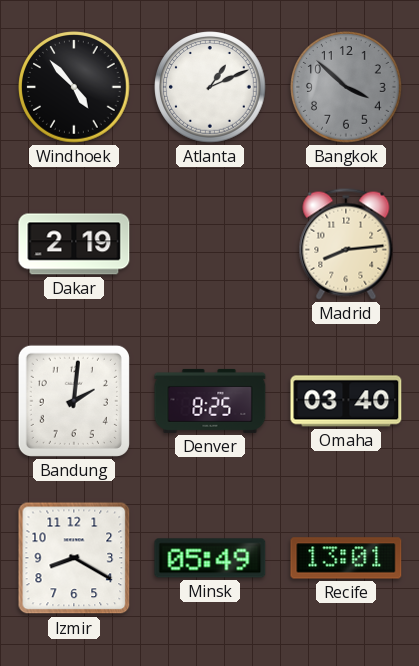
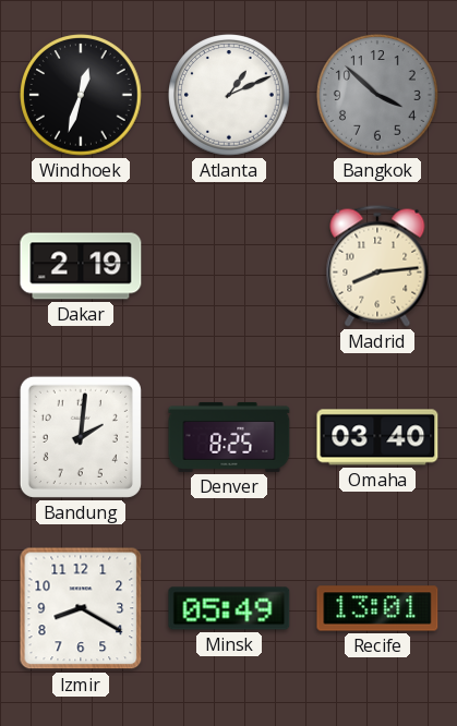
Windhoek: 4:53 -> 12:33
